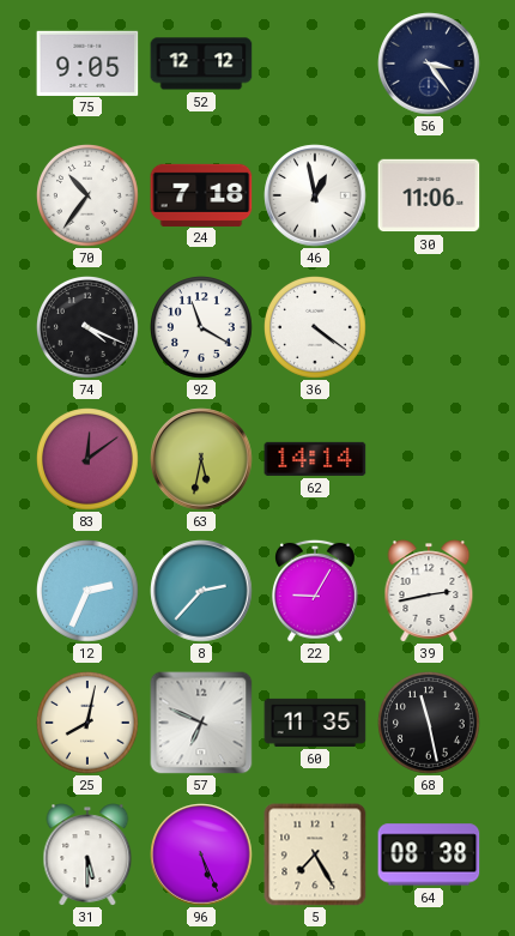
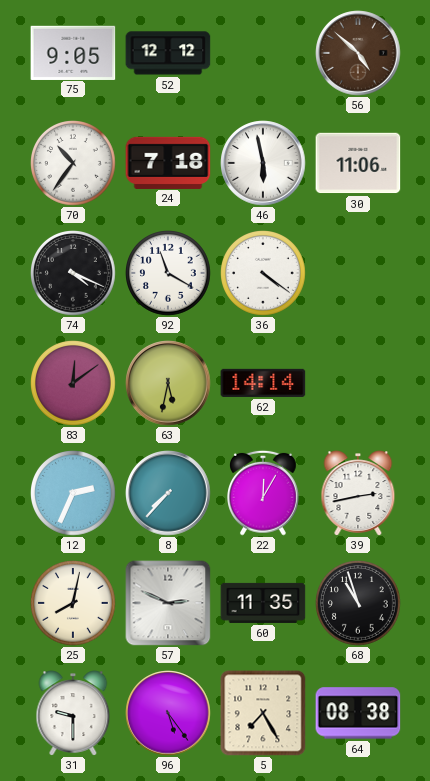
56: 3:24 -> 4:52
56 dial: navy -> brown
46: 12:58 -> 5:58
8: 2:37 -> 7:37
22: 9:05 -> 12:05
57: 6:49 -> 2:49
68: 11:28 -> 10:57
31: 5:30 -> 9:30
96: 5:26 -> 5:24
